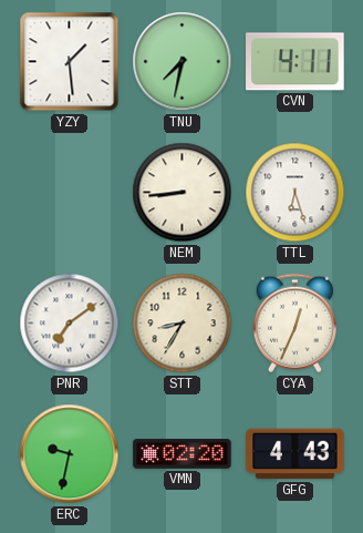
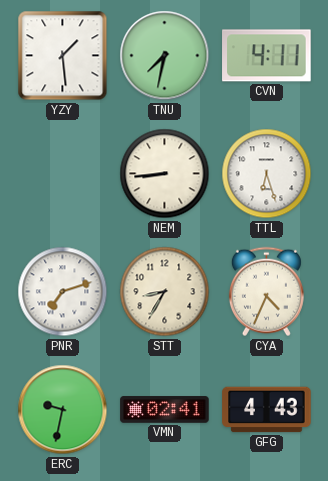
PNR: 7:09 -> 7:12
CYA: 12:34 -> 4:34
VMN: 02:20 -> 02:41
